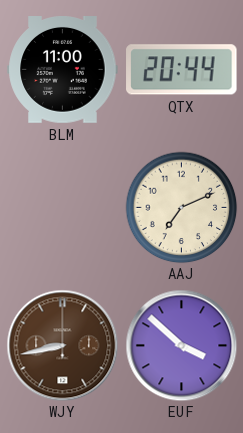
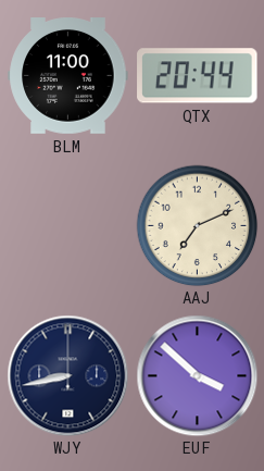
WJY dial: brown -> navy
